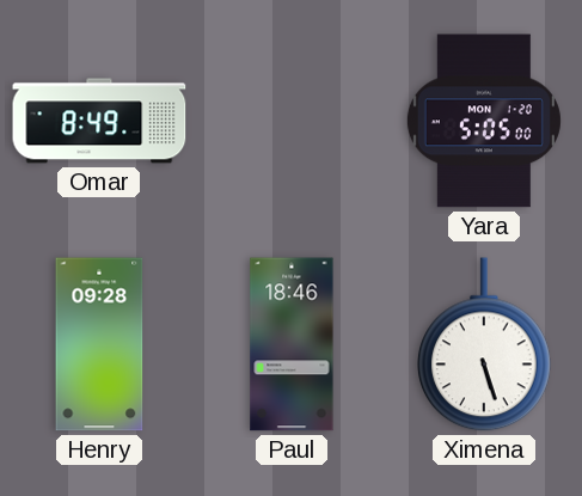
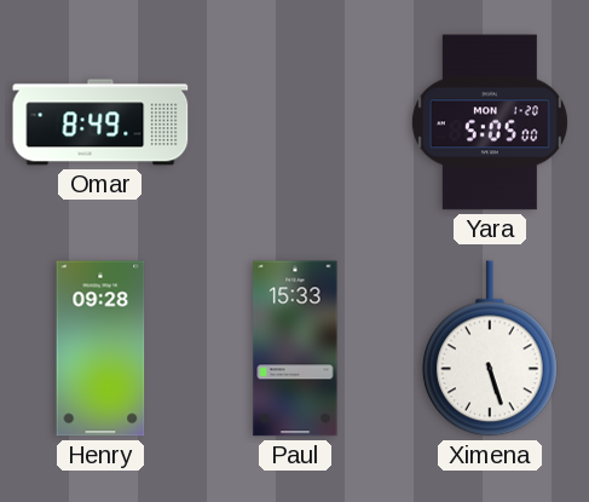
Paul: 18:46 -> 15:33
